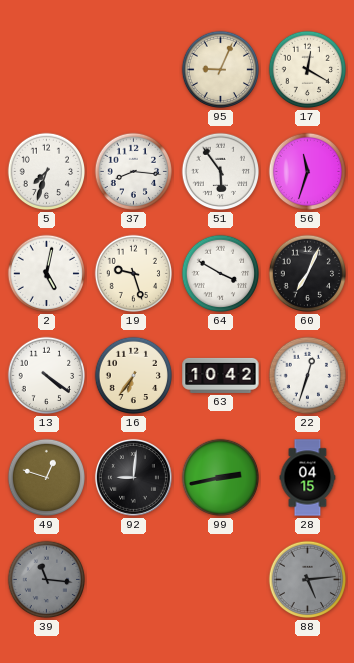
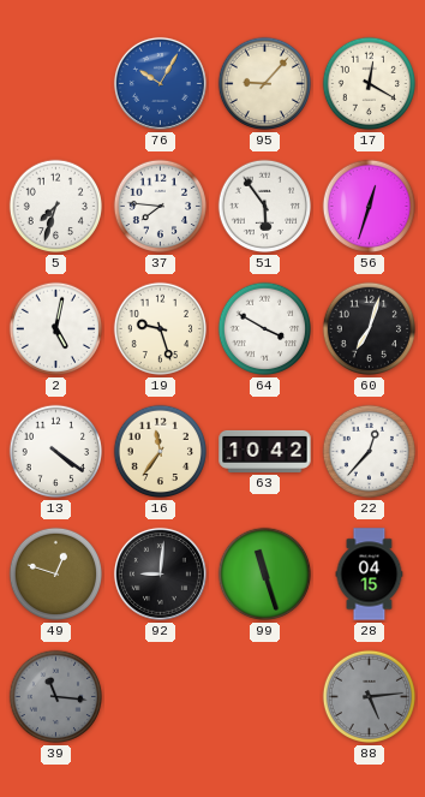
76: none -> 10:05
95: 9:04 -> 9:07
37: 8:16 -> 7:46
56: 11:33 -> 12:33
60: 7:04 -> 7:03
16: 6:36 -> 11:36
22: 12:33 -> 12:37
99: 2:43 -> 11:27
